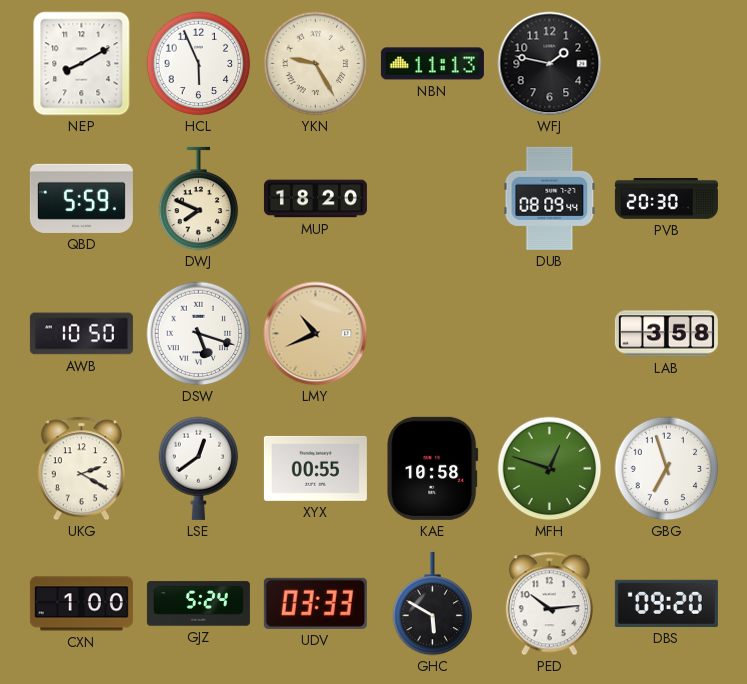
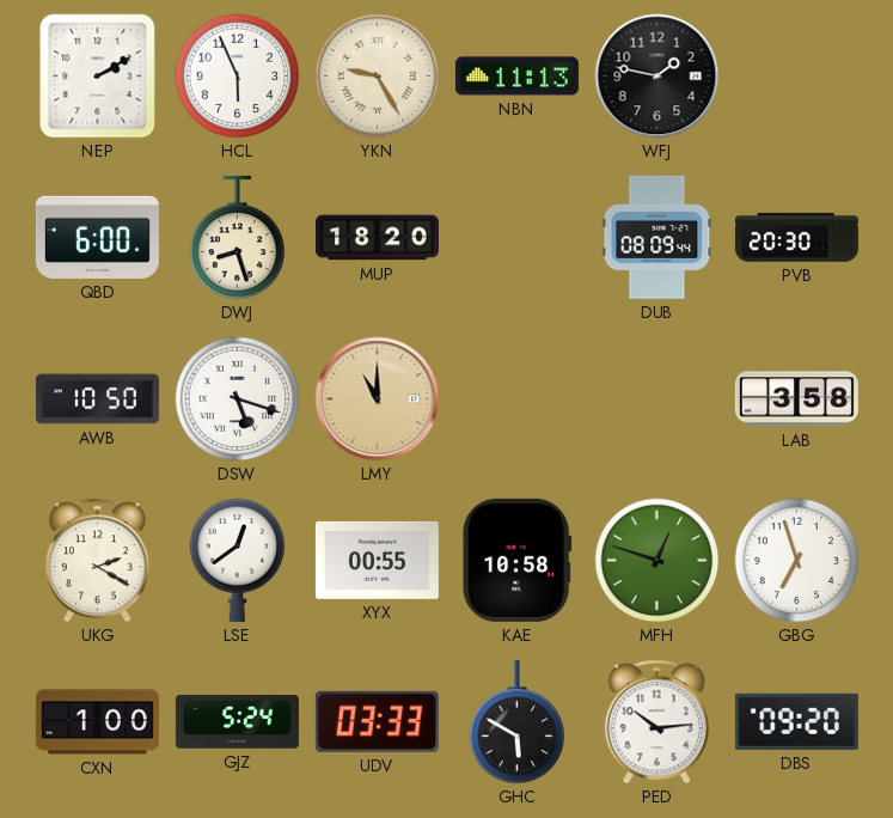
NEP: 8:10 -> 2:10
QBD: 5:59 -> 6:00
DWJ: 7:49 -> 8:27
LMY: 10:41 -> 11:00
